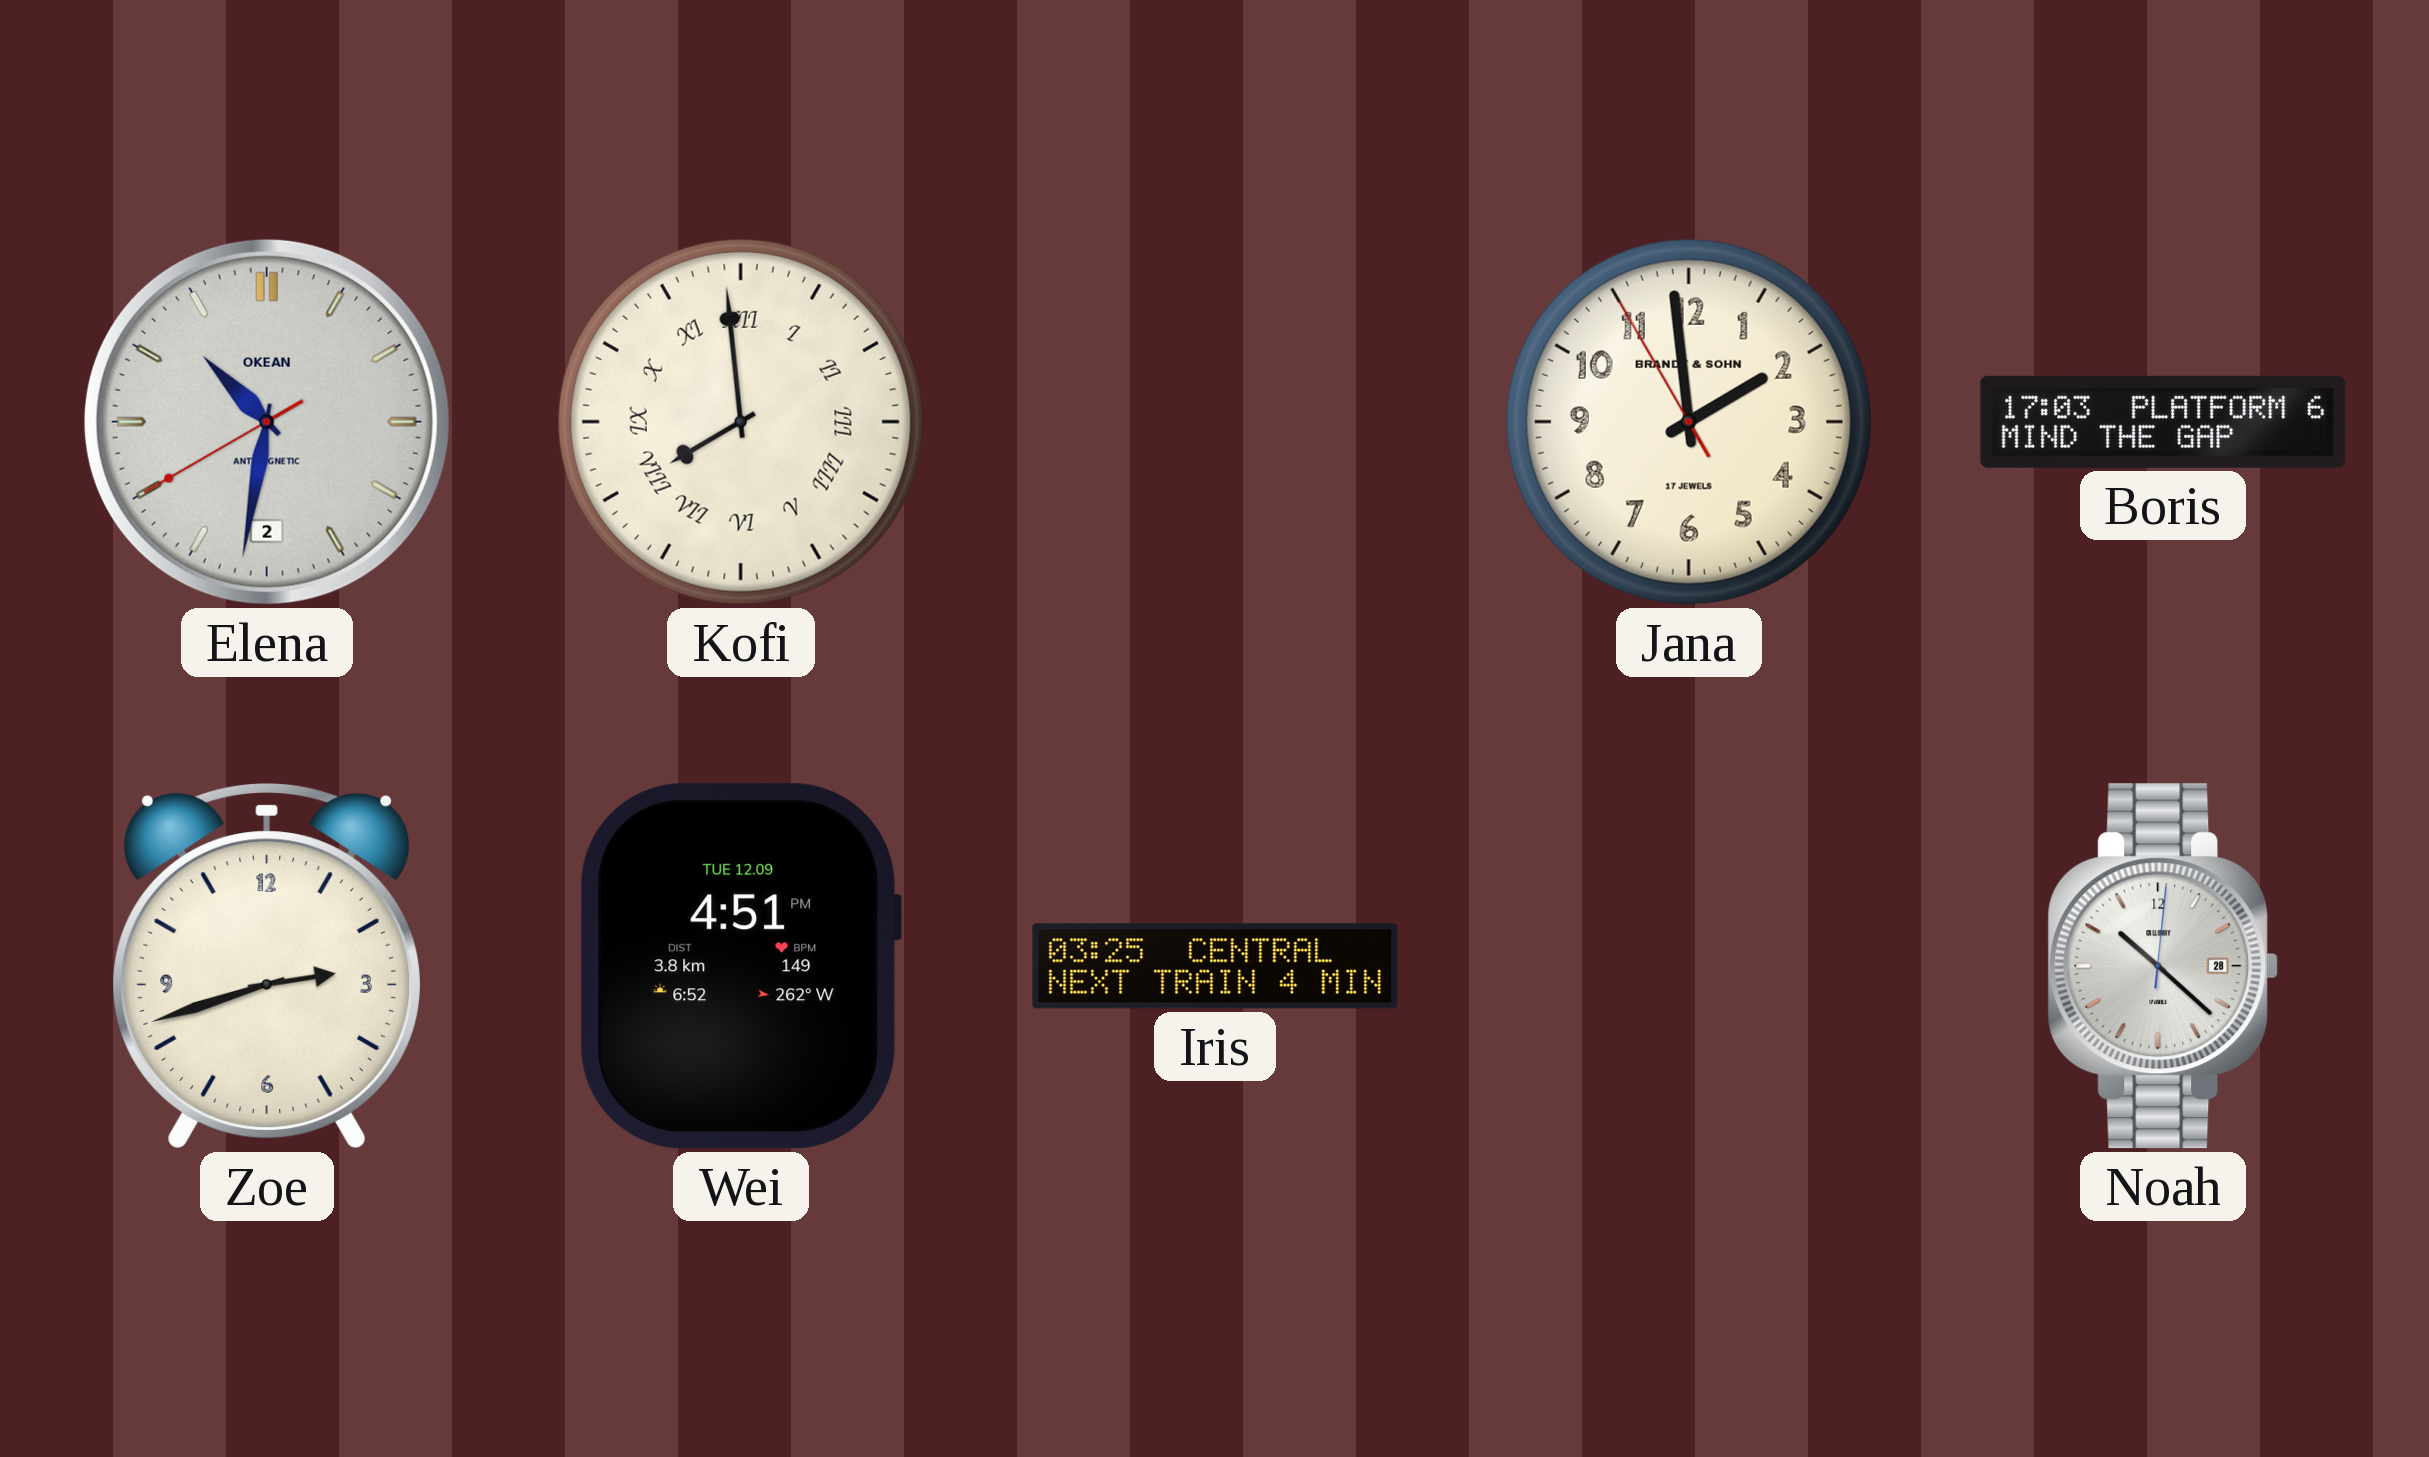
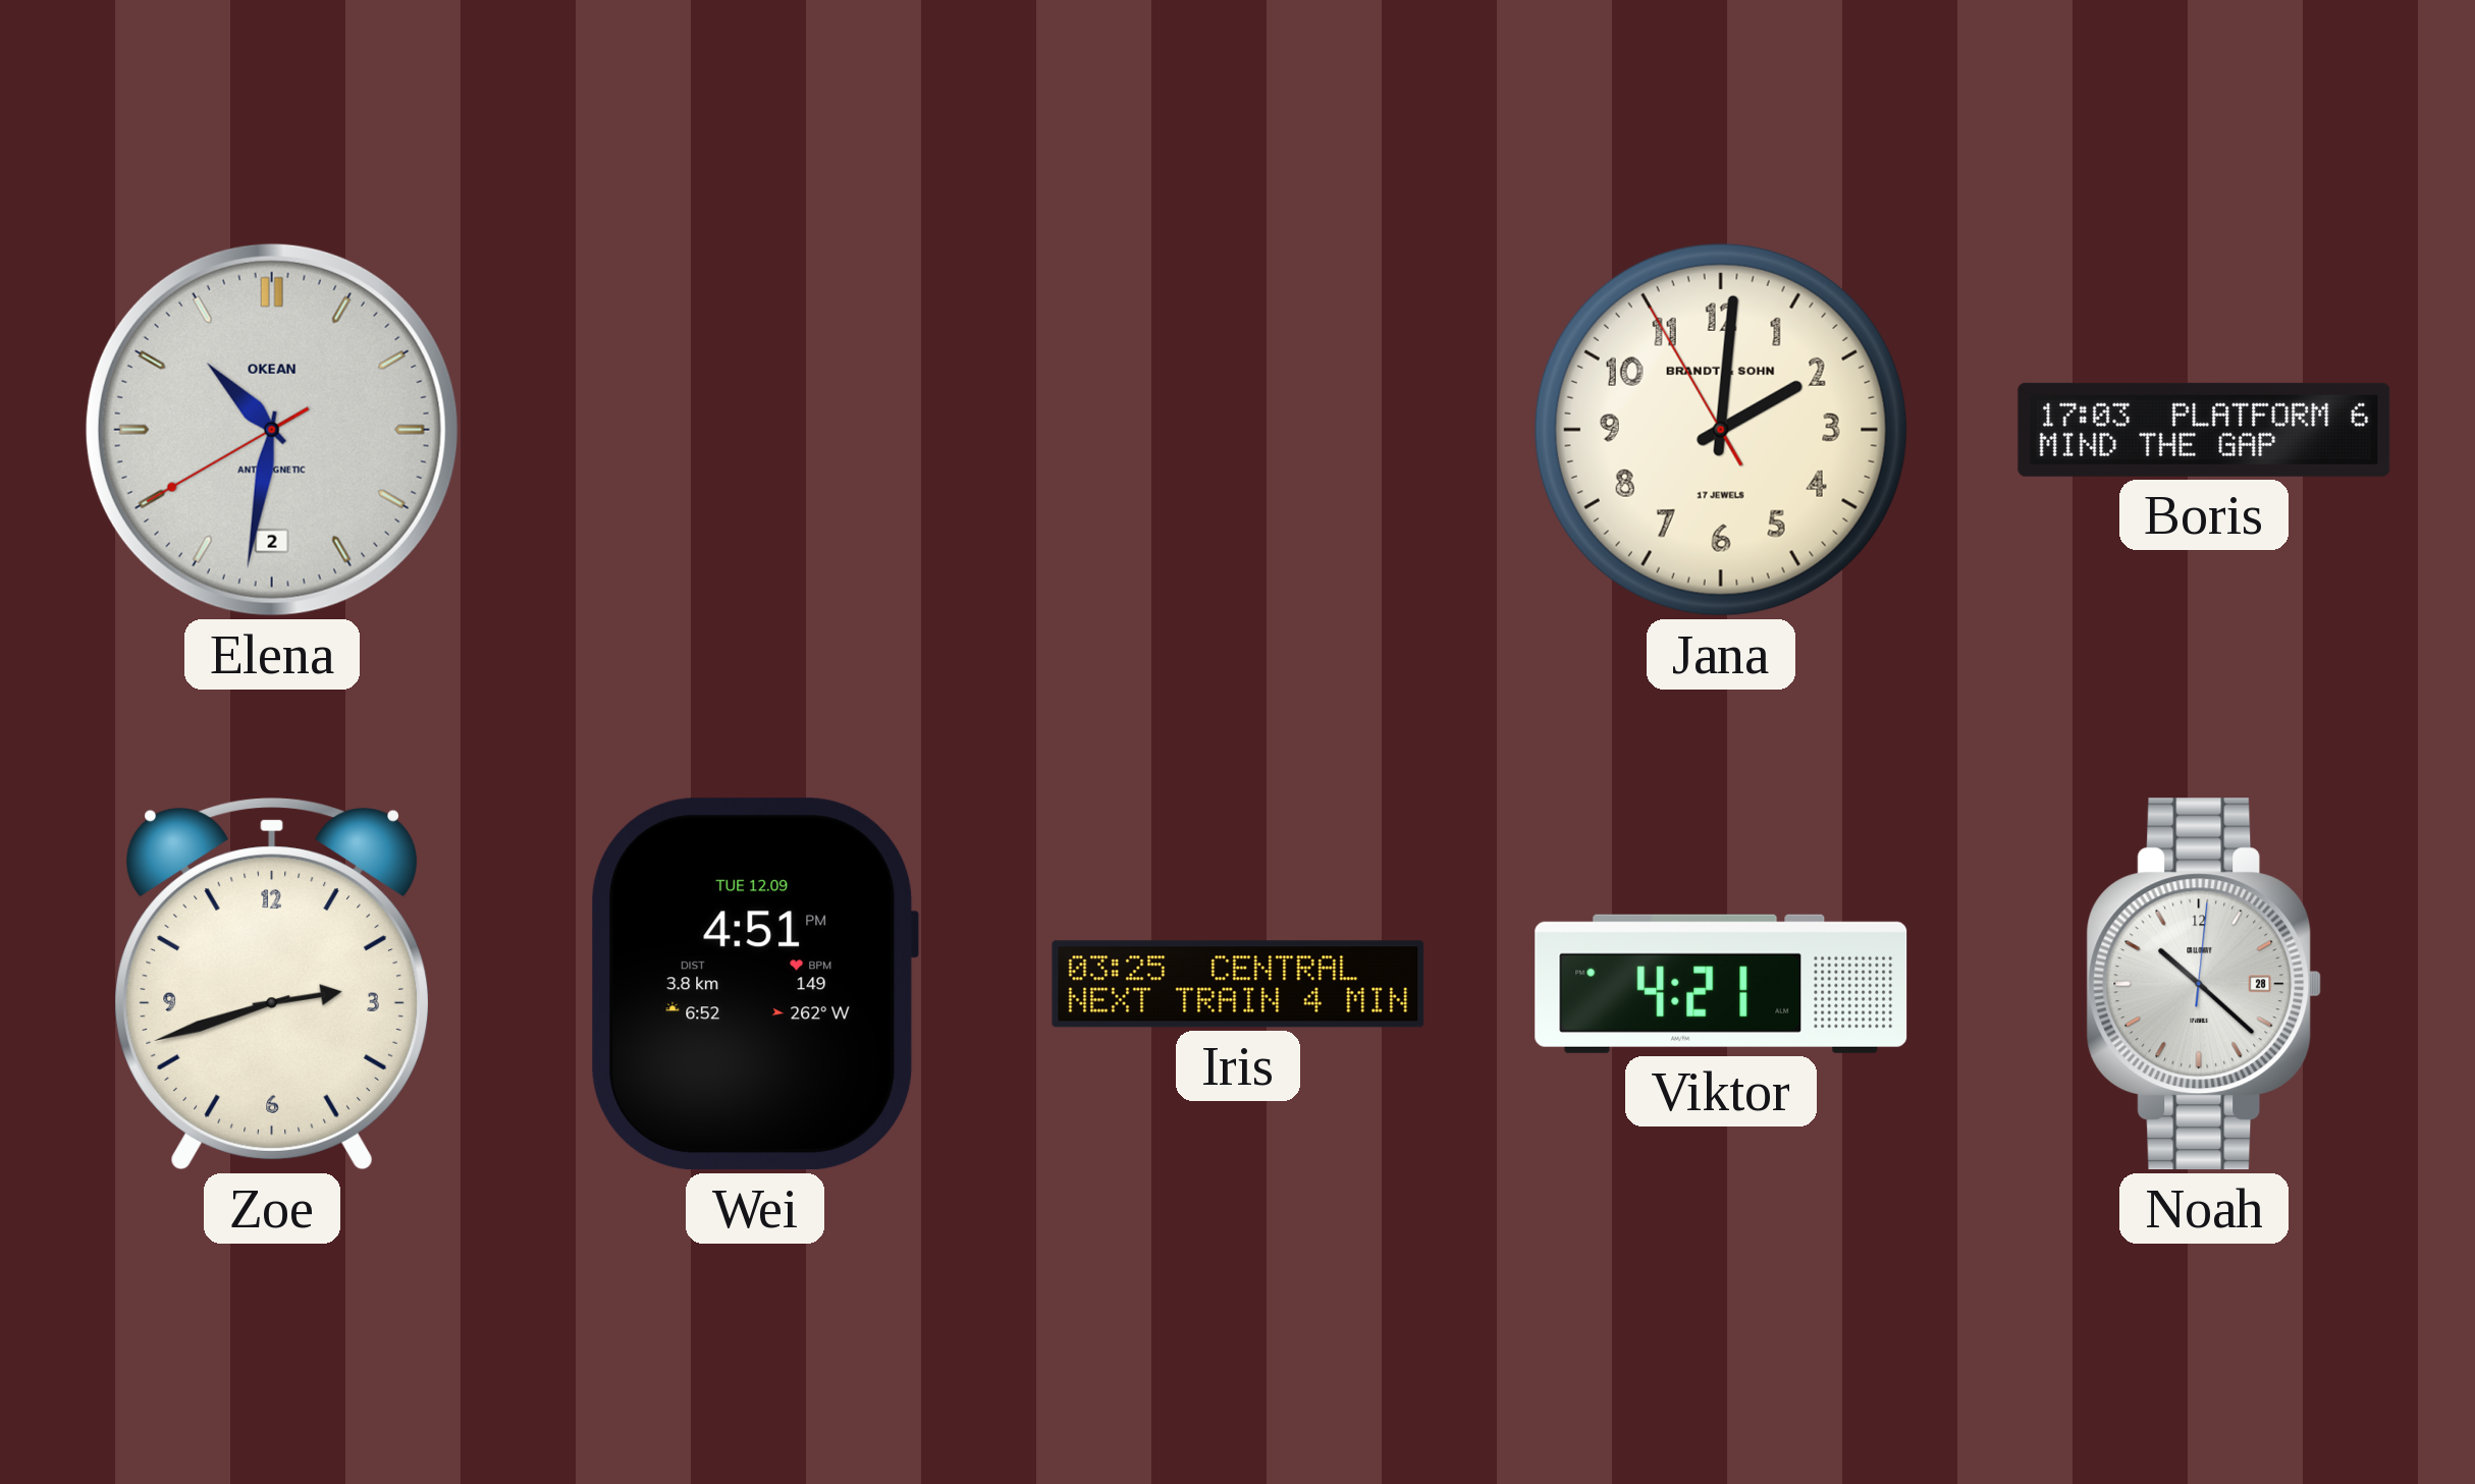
Kofi: 7:59 -> none
Jana: 1:58 -> 2:00
Viktor: none -> 4:21
